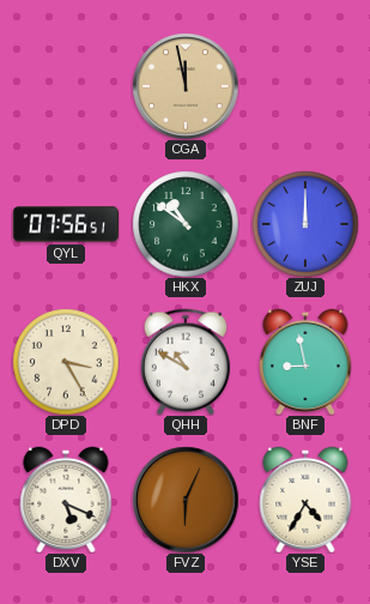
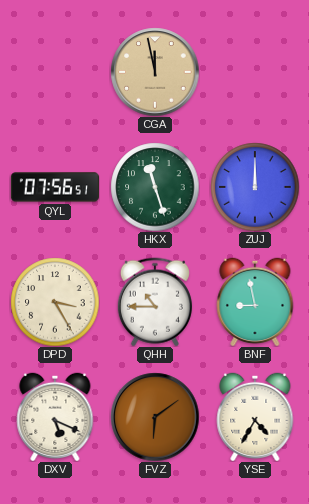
HKX: 10:51 -> 11:27
QHH: 10:50 -> 10:45
FVZ: 6:04 -> 6:09
